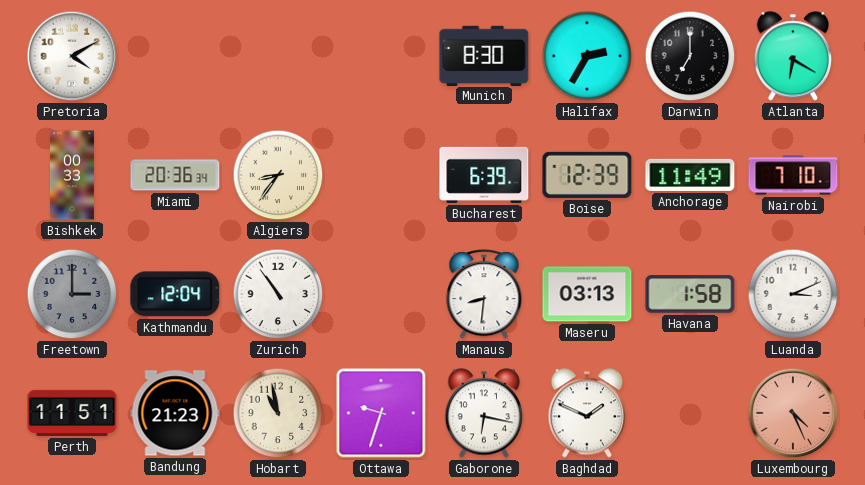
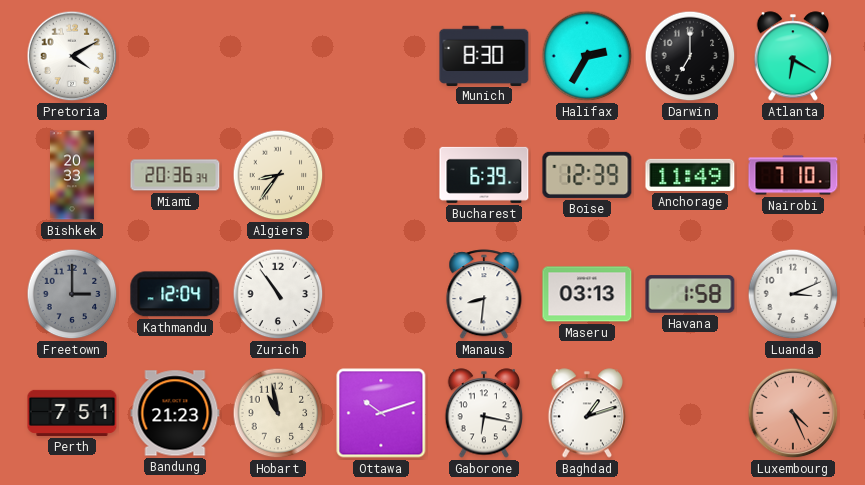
Bishkek: 00:33 -> 20:33
Perth: 11:51 -> 7:51
Ottawa: 9:33 -> 10:12
Baghdad: 1:49 -> 1:12
